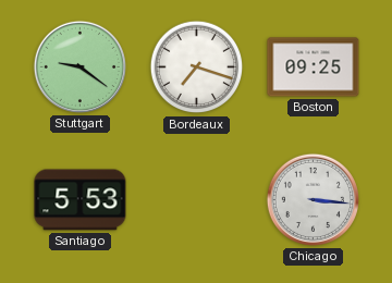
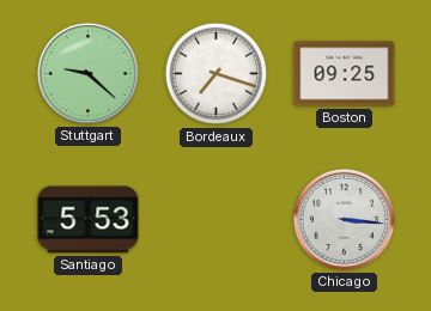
Stuttgart: 9:21 -> 9:22
